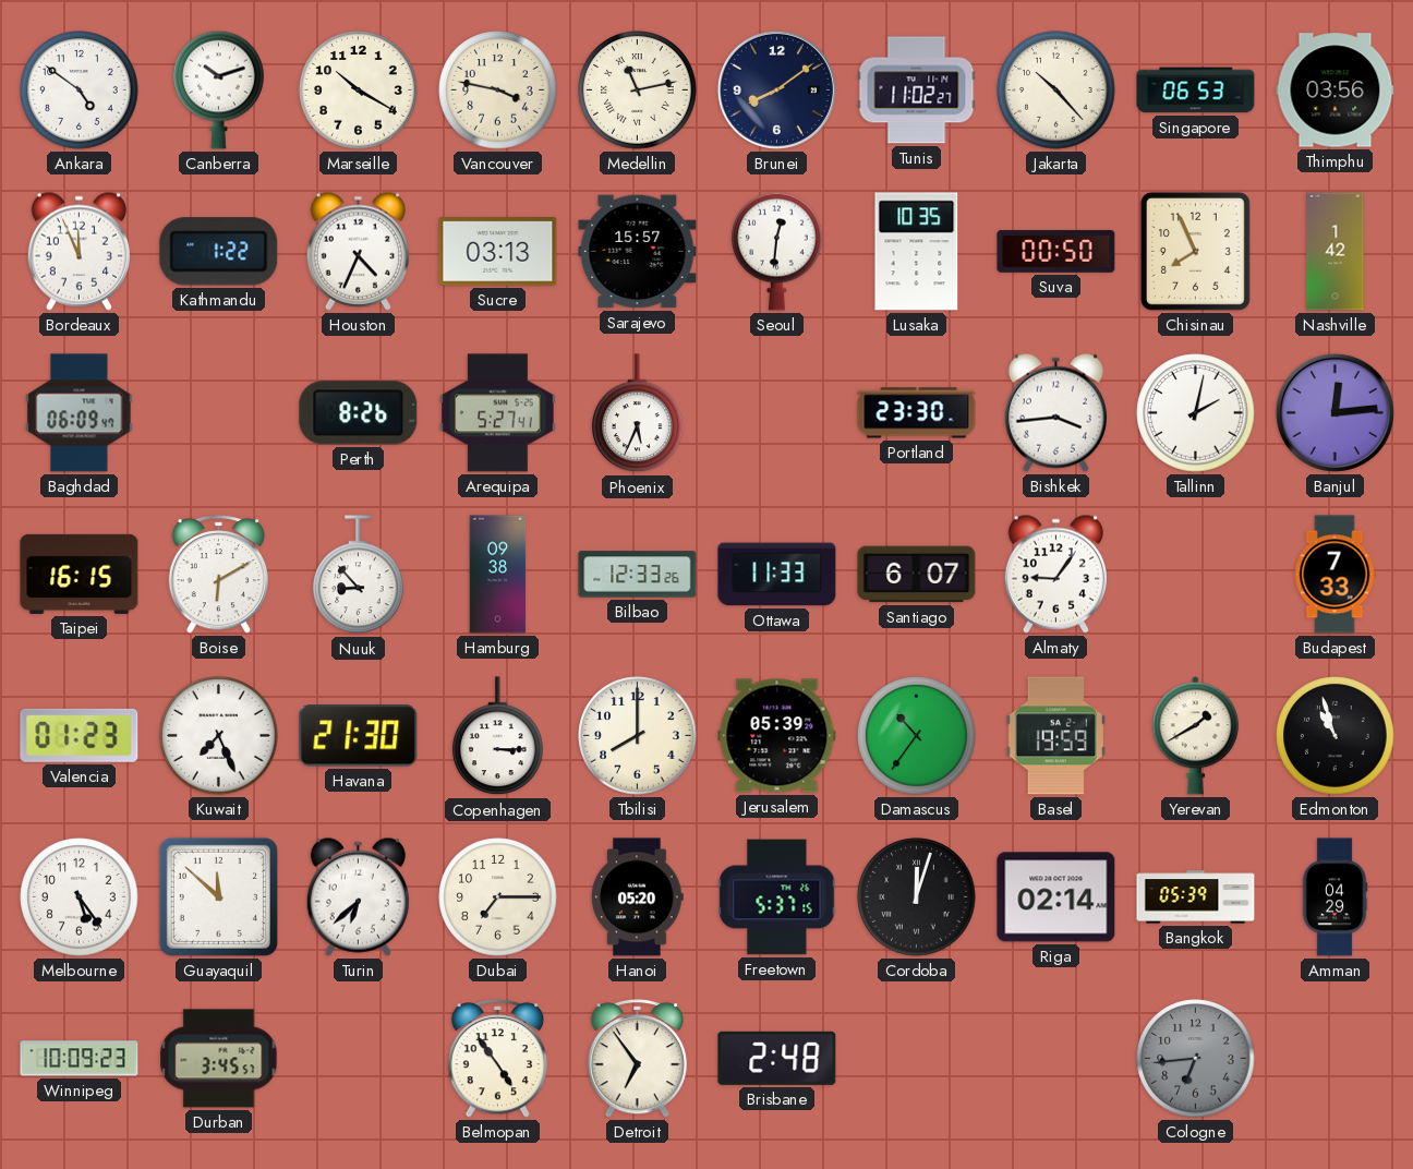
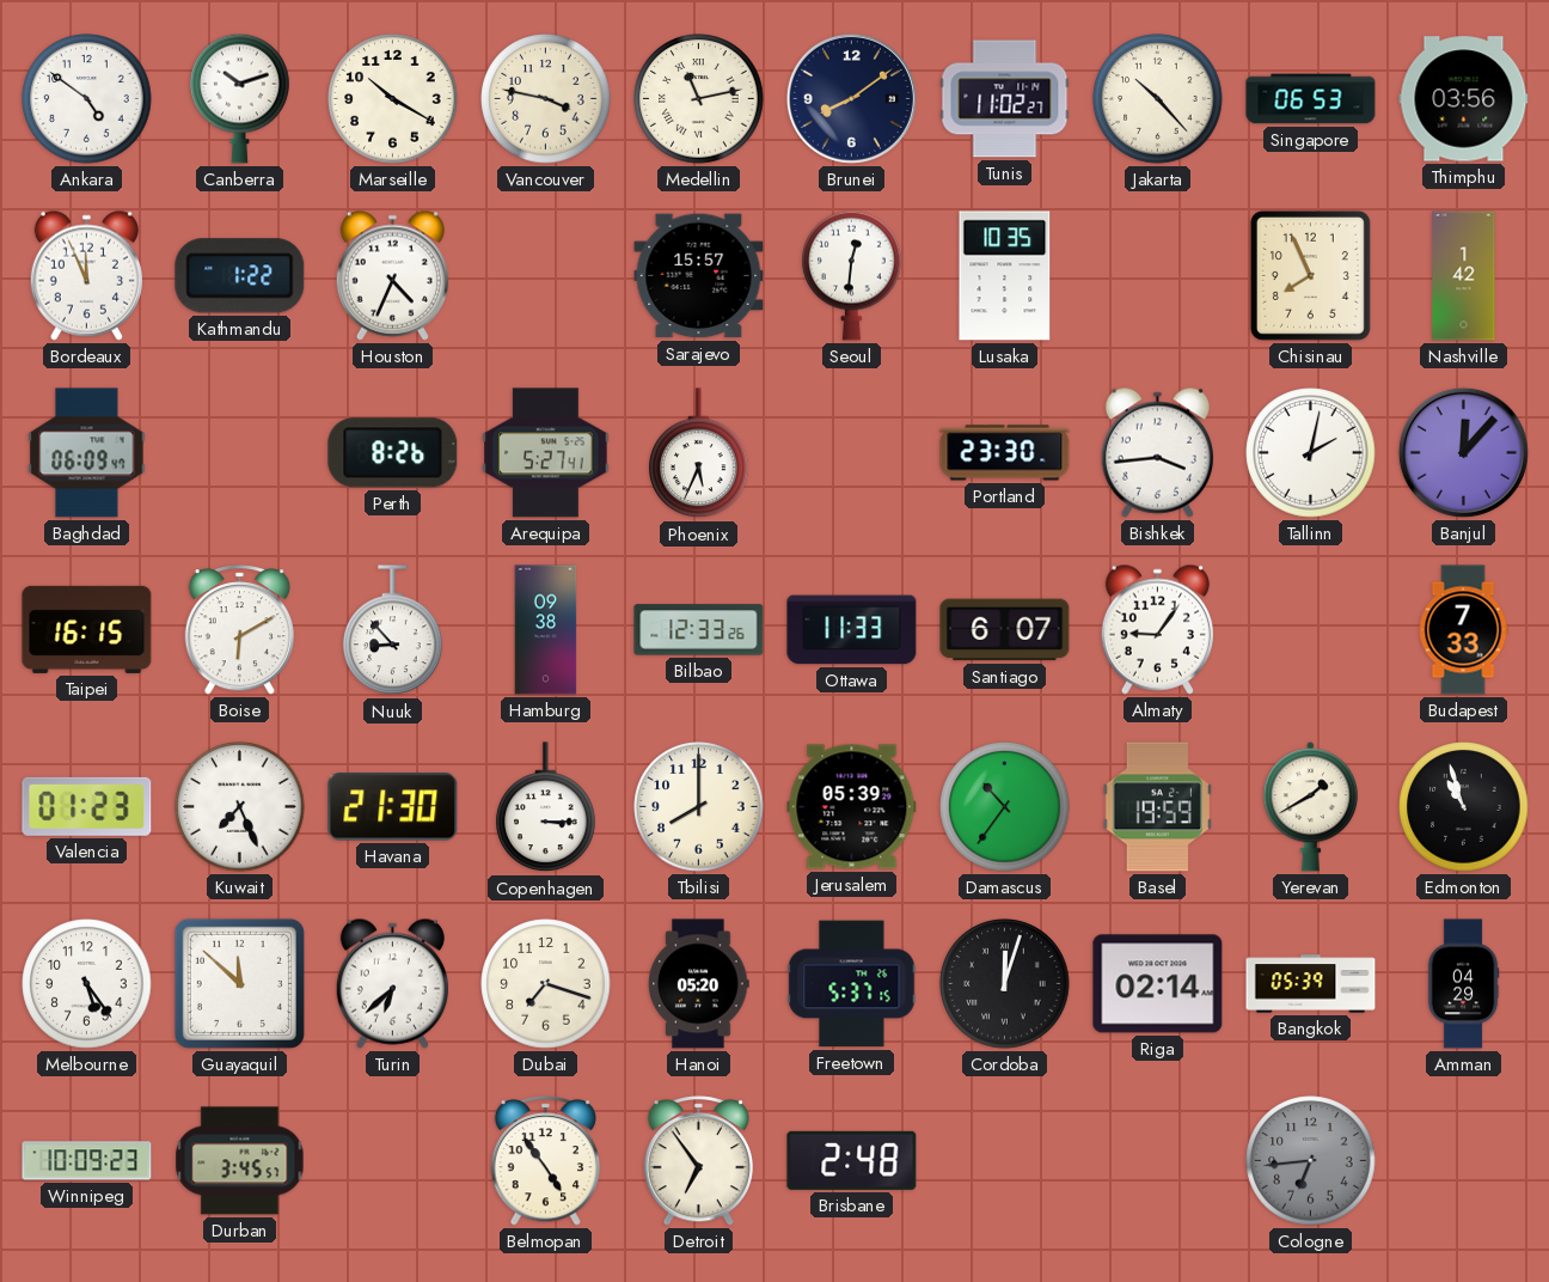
Sucre: 03:13 -> none
Suva: 00:50 -> none
Banjul: 12:14 -> 12:07
Dubai: 7:15 -> 7:18
